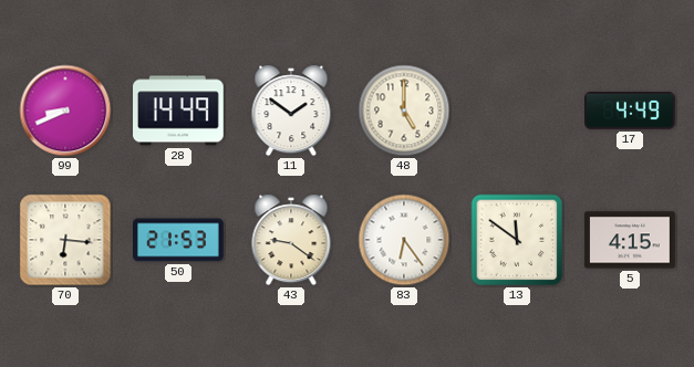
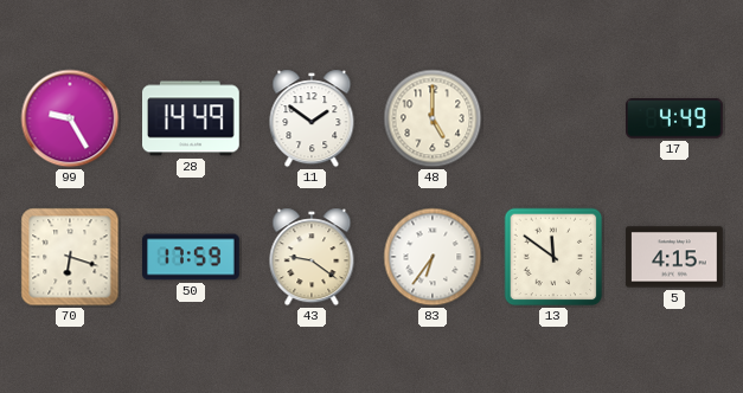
99: 8:41 -> 9:25
70: 6:16 -> 6:18
50: 21:53 -> 17:59
83: 6:24 -> 6:36
